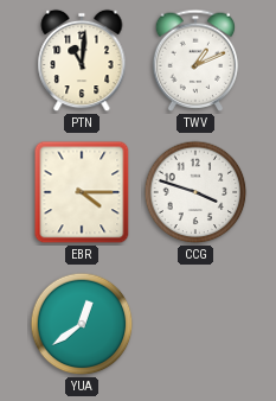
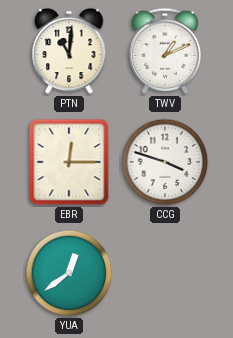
EBR: 4:15 -> 12:15
